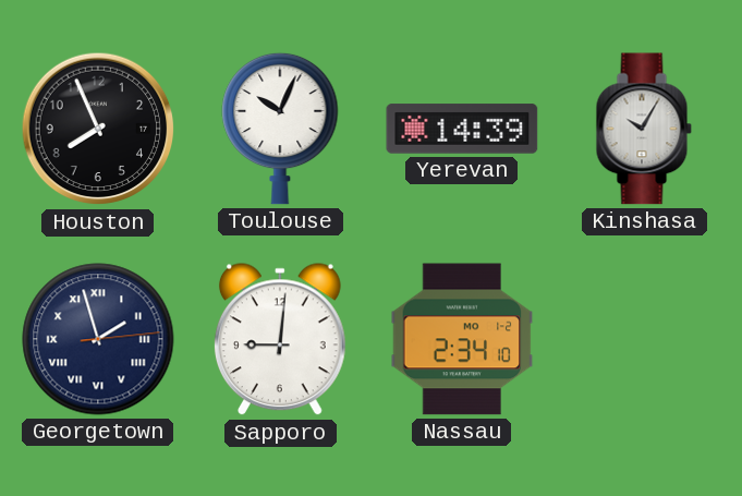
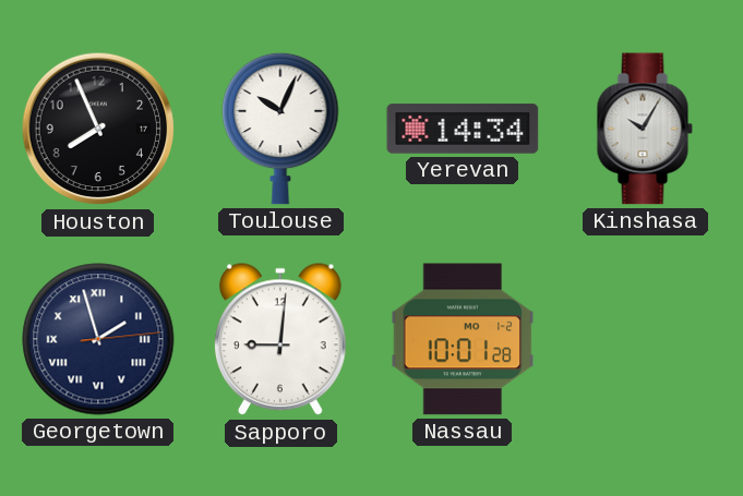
Yerevan: 14:39 -> 14:34
Nassau: 2:34 -> 10:01
